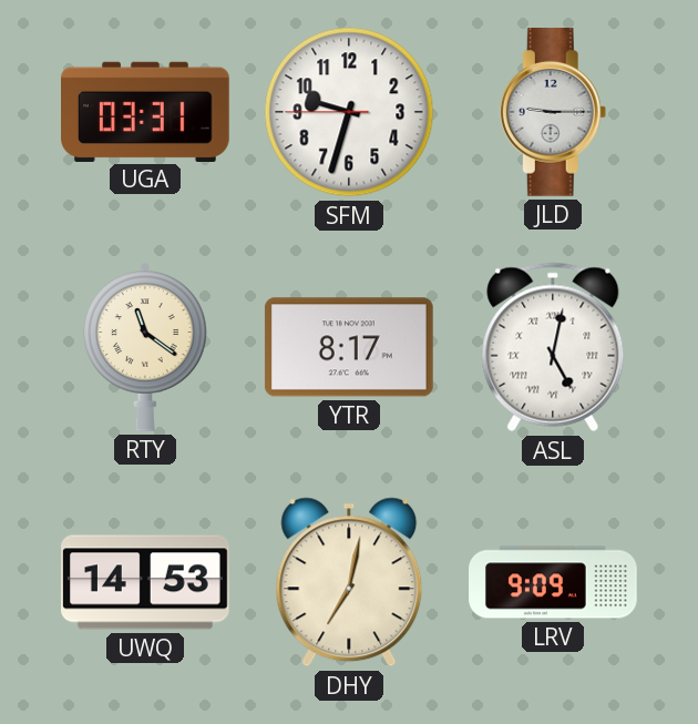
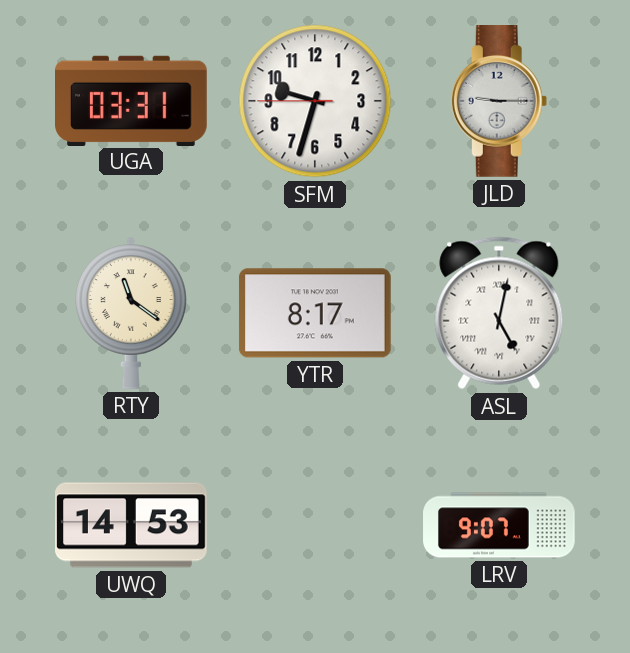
DHY: 7:02 -> none
LRV: 9:09 -> 9:07
